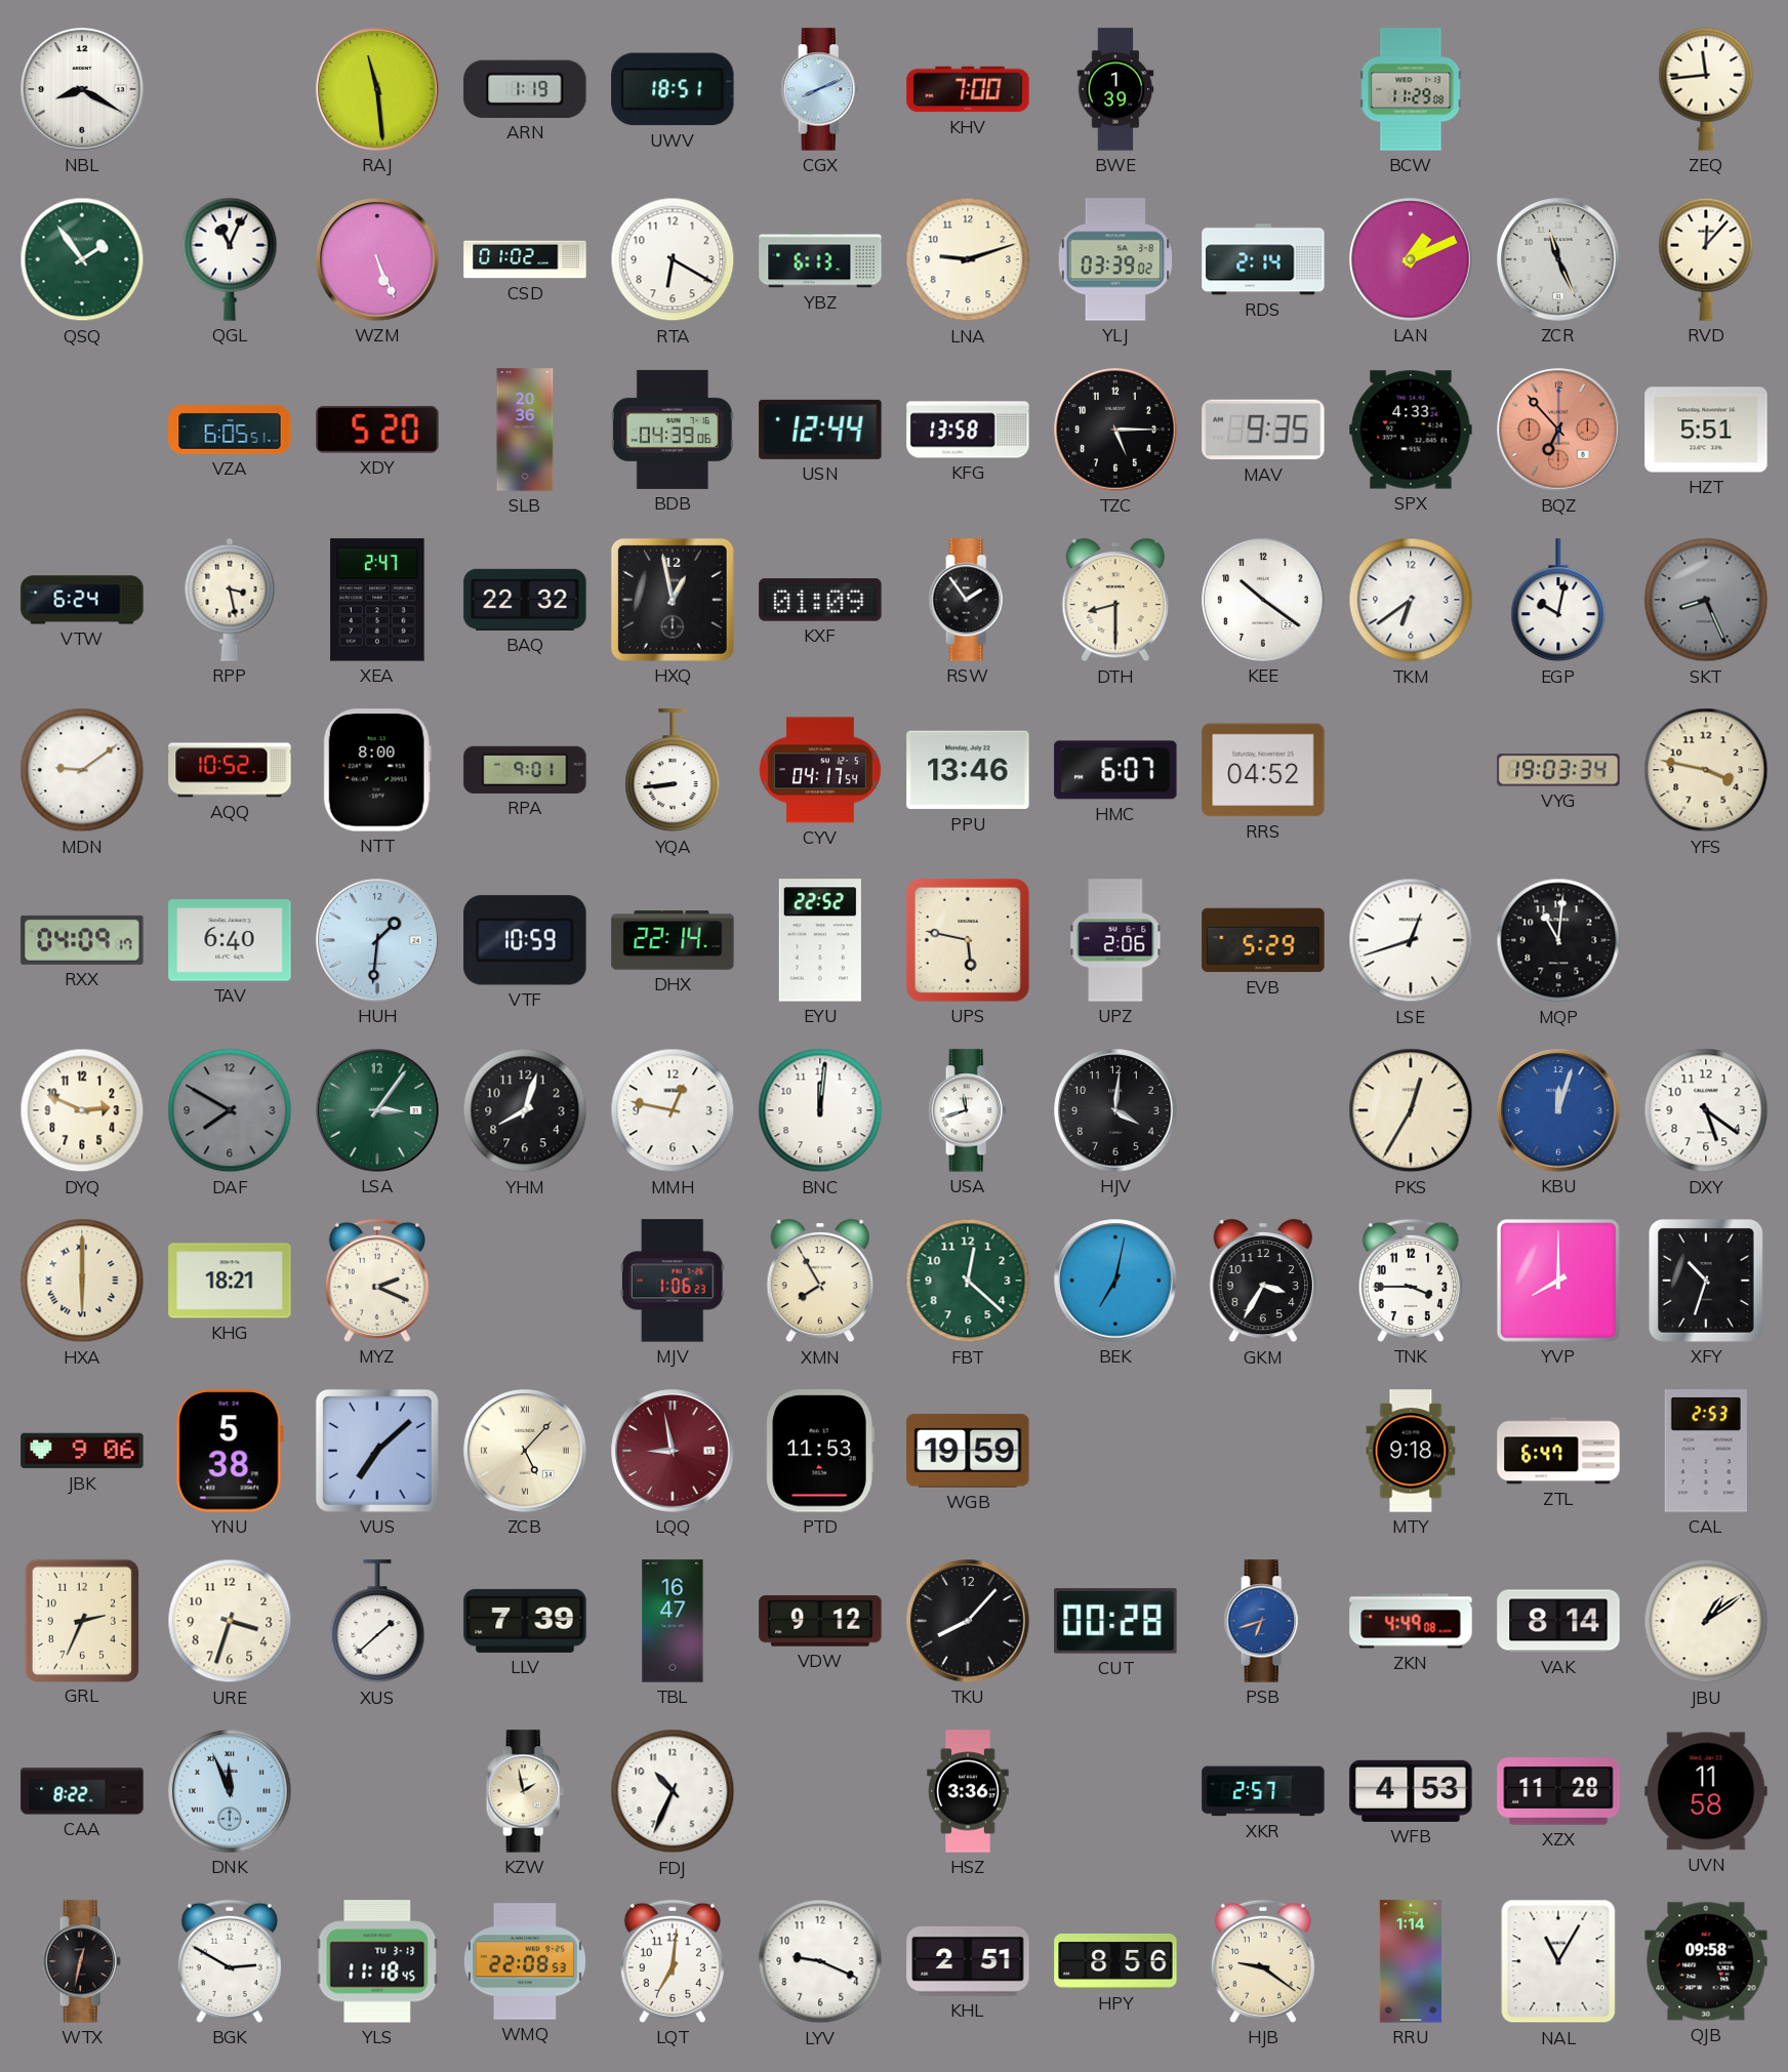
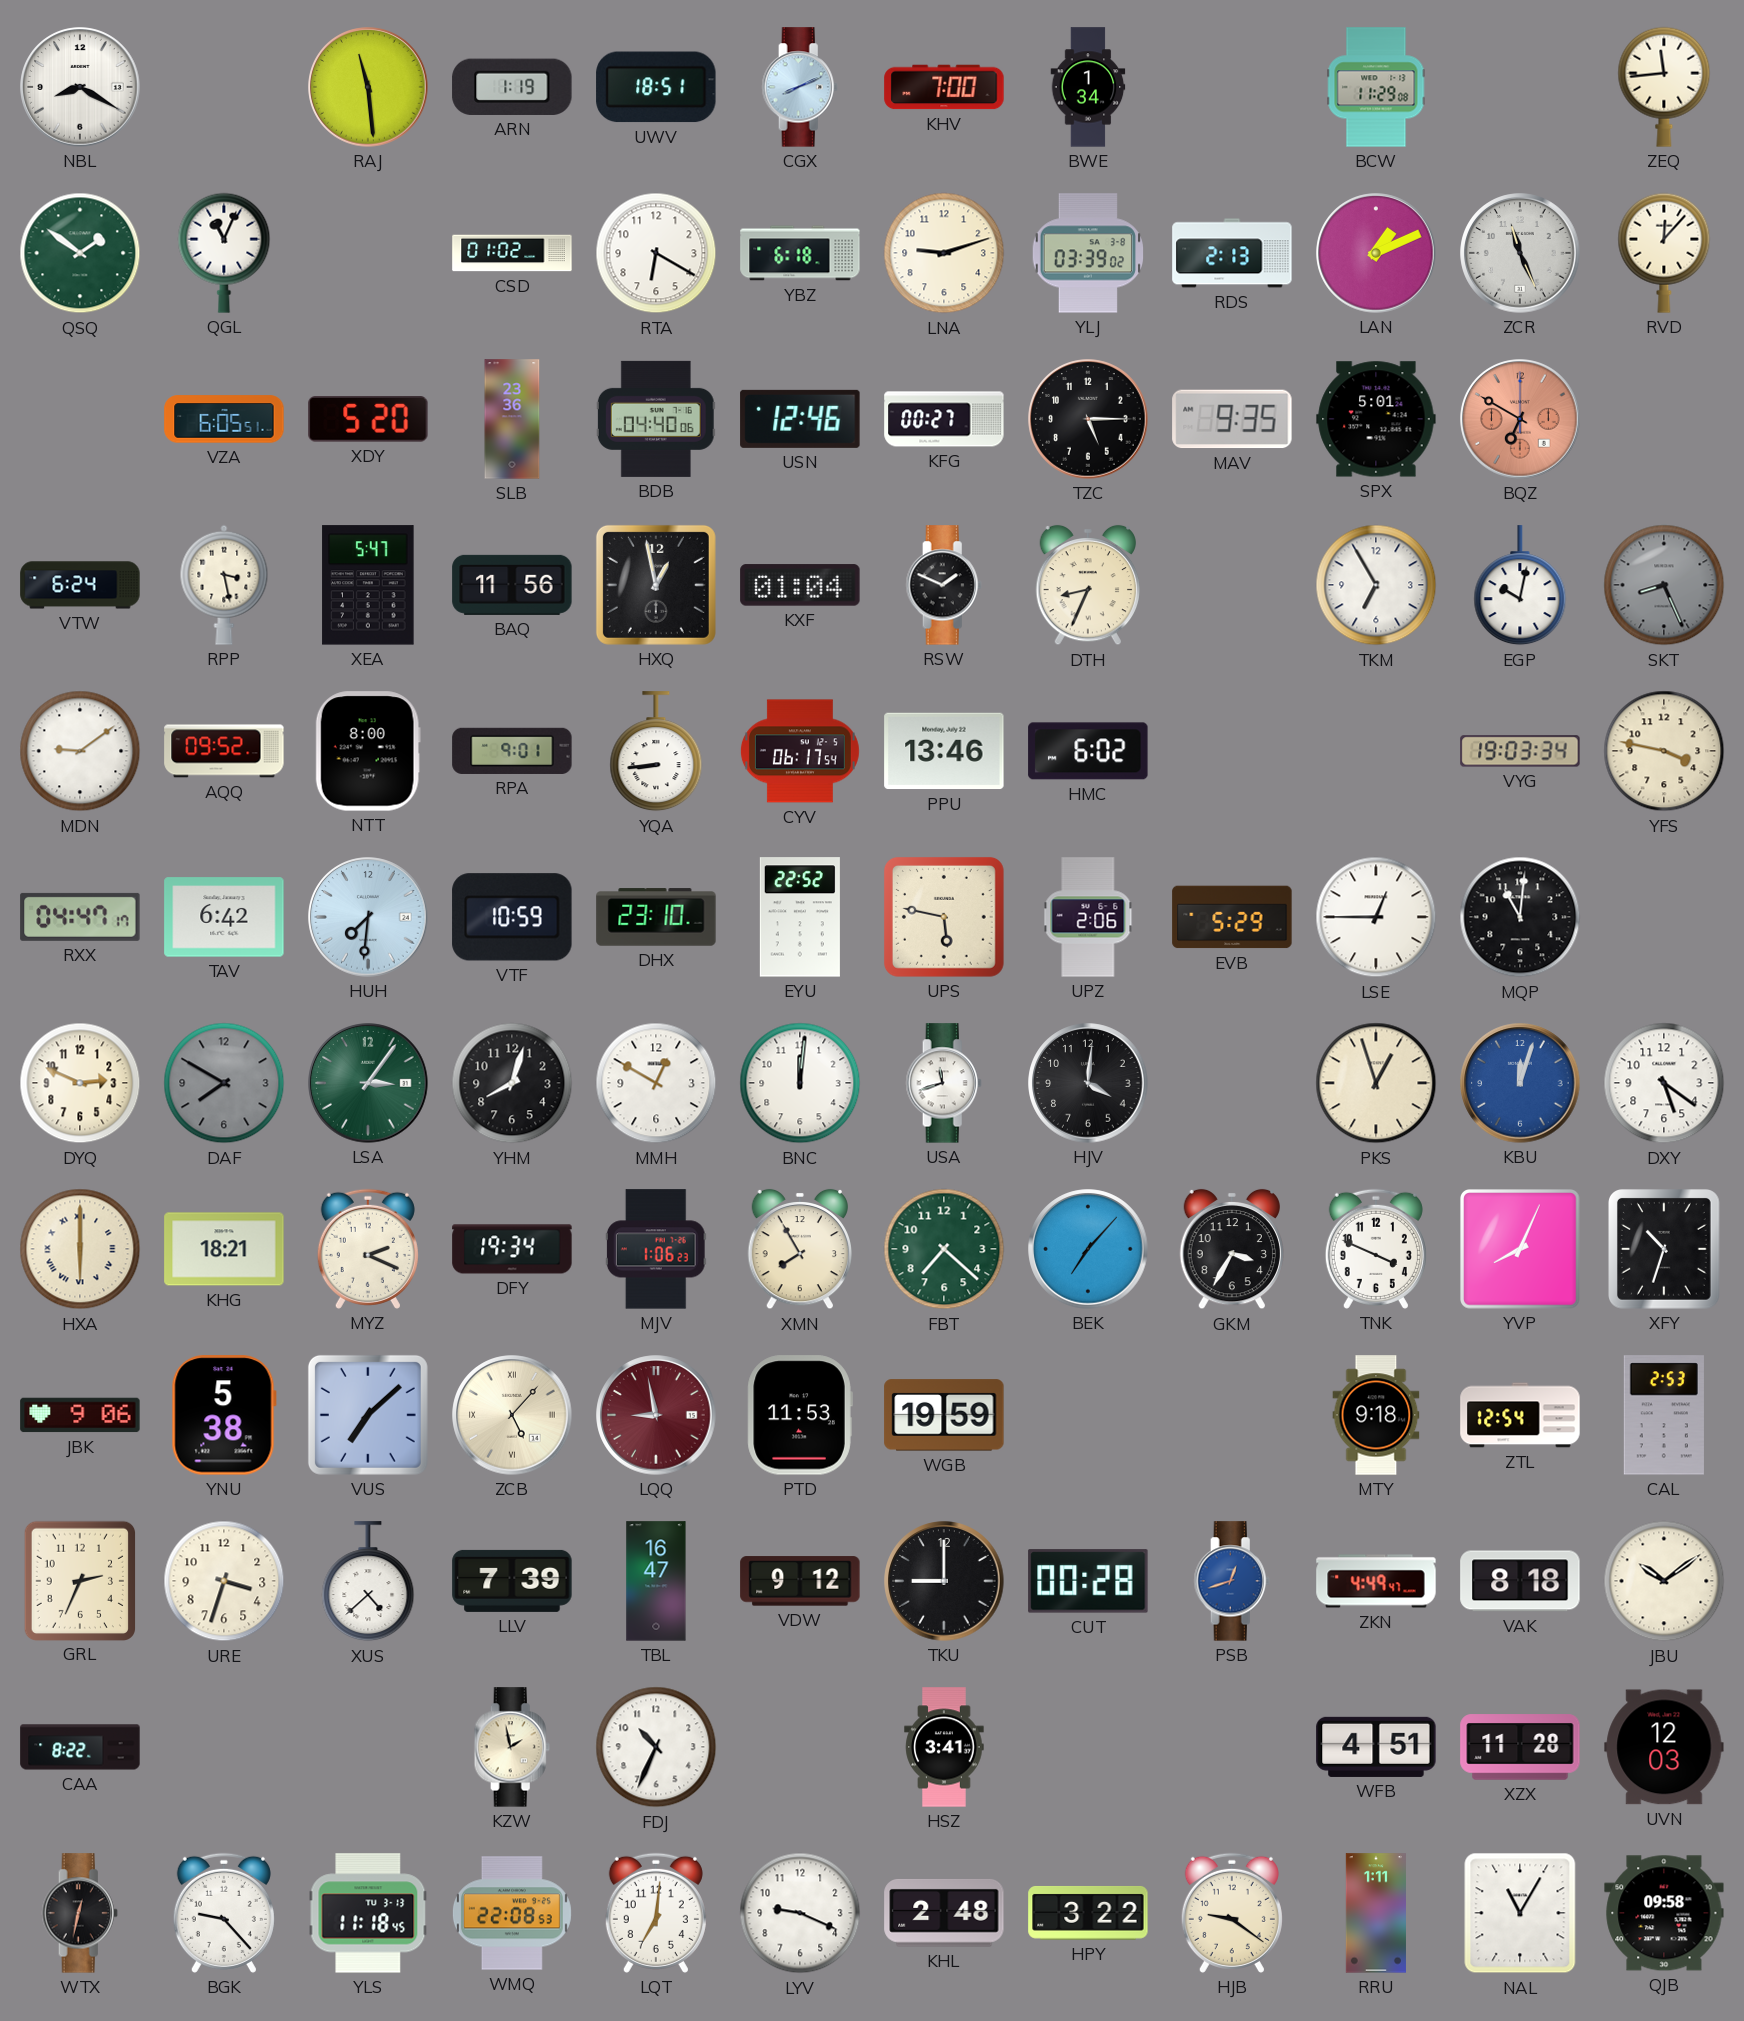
BWE: 1:39 -> 1:34
QSQ: 1:54 -> 1:51
WZM: 5:26 -> none
YBZ: 6:13 -> 6:18
RDS: 2:14 -> 2:13
SLB: 20:36 -> 23:36
BDB: 04:39 -> 04:40
USN: 12:44 -> 12:46
KFG: 13:58 -> 00:27
SPX: 4:33 -> 5:01
BQZ: 6:53 -> 6:50
HZT: 5:51 -> none
XEA: 2:47 -> 5:47
BAQ: 22:32 -> 11:56
KXF: 01:09 -> 01:04
RSW: 1:54 -> 1:49
DTH: 8:30 -> 8:34
KEE: 10:21 -> none
TKM: 6:39 -> 6:55
AQQ: 10:52 -> 09:52
CYV: 04:17 -> 06:17
HMC: 6:07 -> 6:02
RRS: 04:52 -> none
RXX: 04:09 -> 04:47
TAV: 6:40 -> 6:42
HUH: 1:31 -> 7:31
DHX: 22:14 -> 23:10
LSE: 12:42 -> 12:45
MMH: 12:47 -> 12:50
PKS: 12:35 -> 12:57
DFY: none -> 19:34
FBT: 12:22 -> 7:22
BEK: 7:02 -> 7:07
TNK: 3:45 -> 3:49
YVP: 8:00 -> 8:04
ZTL: 6:47 -> 12:54
XUS: 1:38 -> 4:38
TKU: 8:07 -> 9:00
PSB: 6:42 -> 12:42
ZKN: 4:49:08 -> 4:49:47
VAK: 8:14 -> 8:18
JBU: 1:09 -> 10:09
DNK: 11:56 -> none
HSZ: 3:36 -> 3:41
XKR: 2:57 -> none
WFB: 4:53 -> 4:51
UVN: 11:58 -> 12:03
BGK: 2:50 -> 9:23
KHL: 2:51 -> 2:48
HPY: 8:56 -> 3:22
RRU: 1:14 -> 1:11
